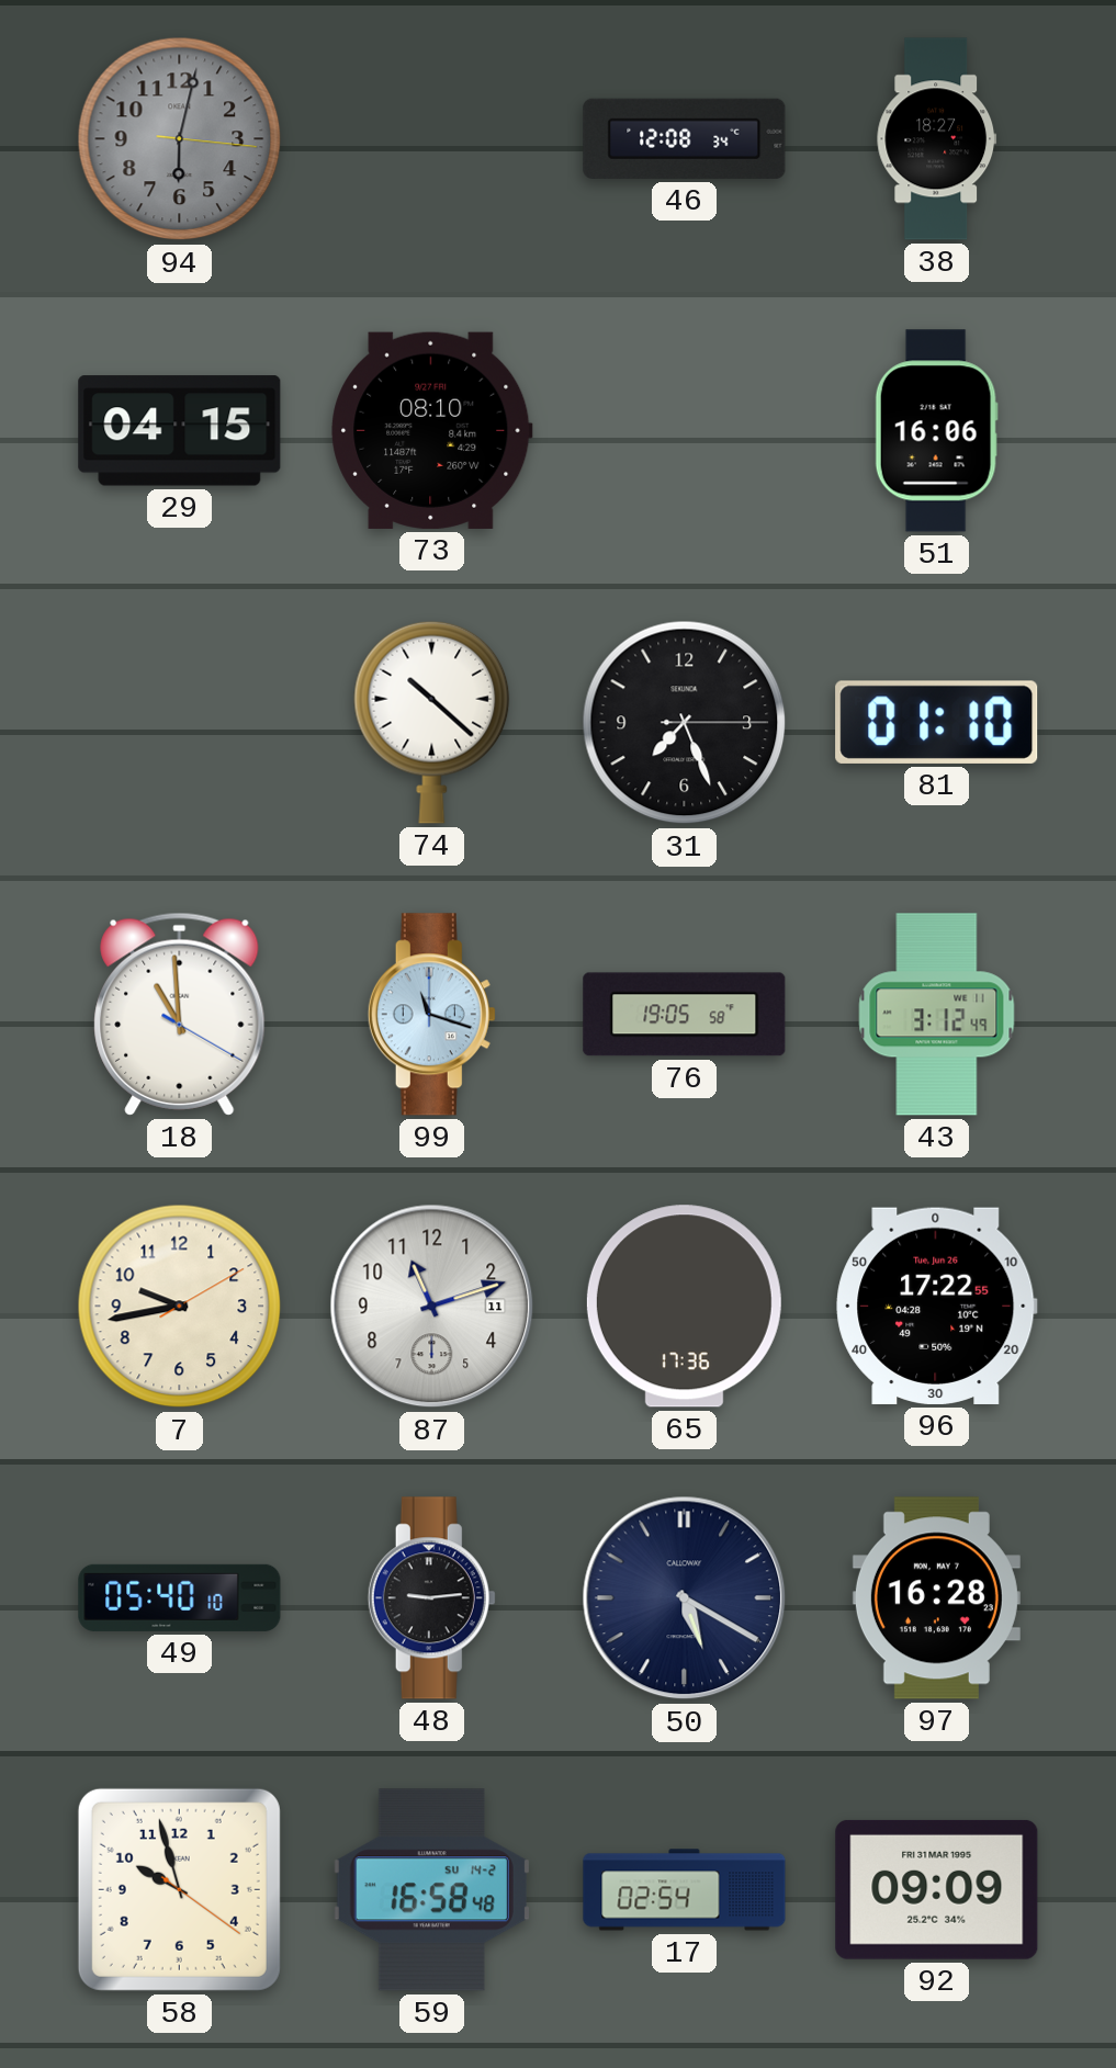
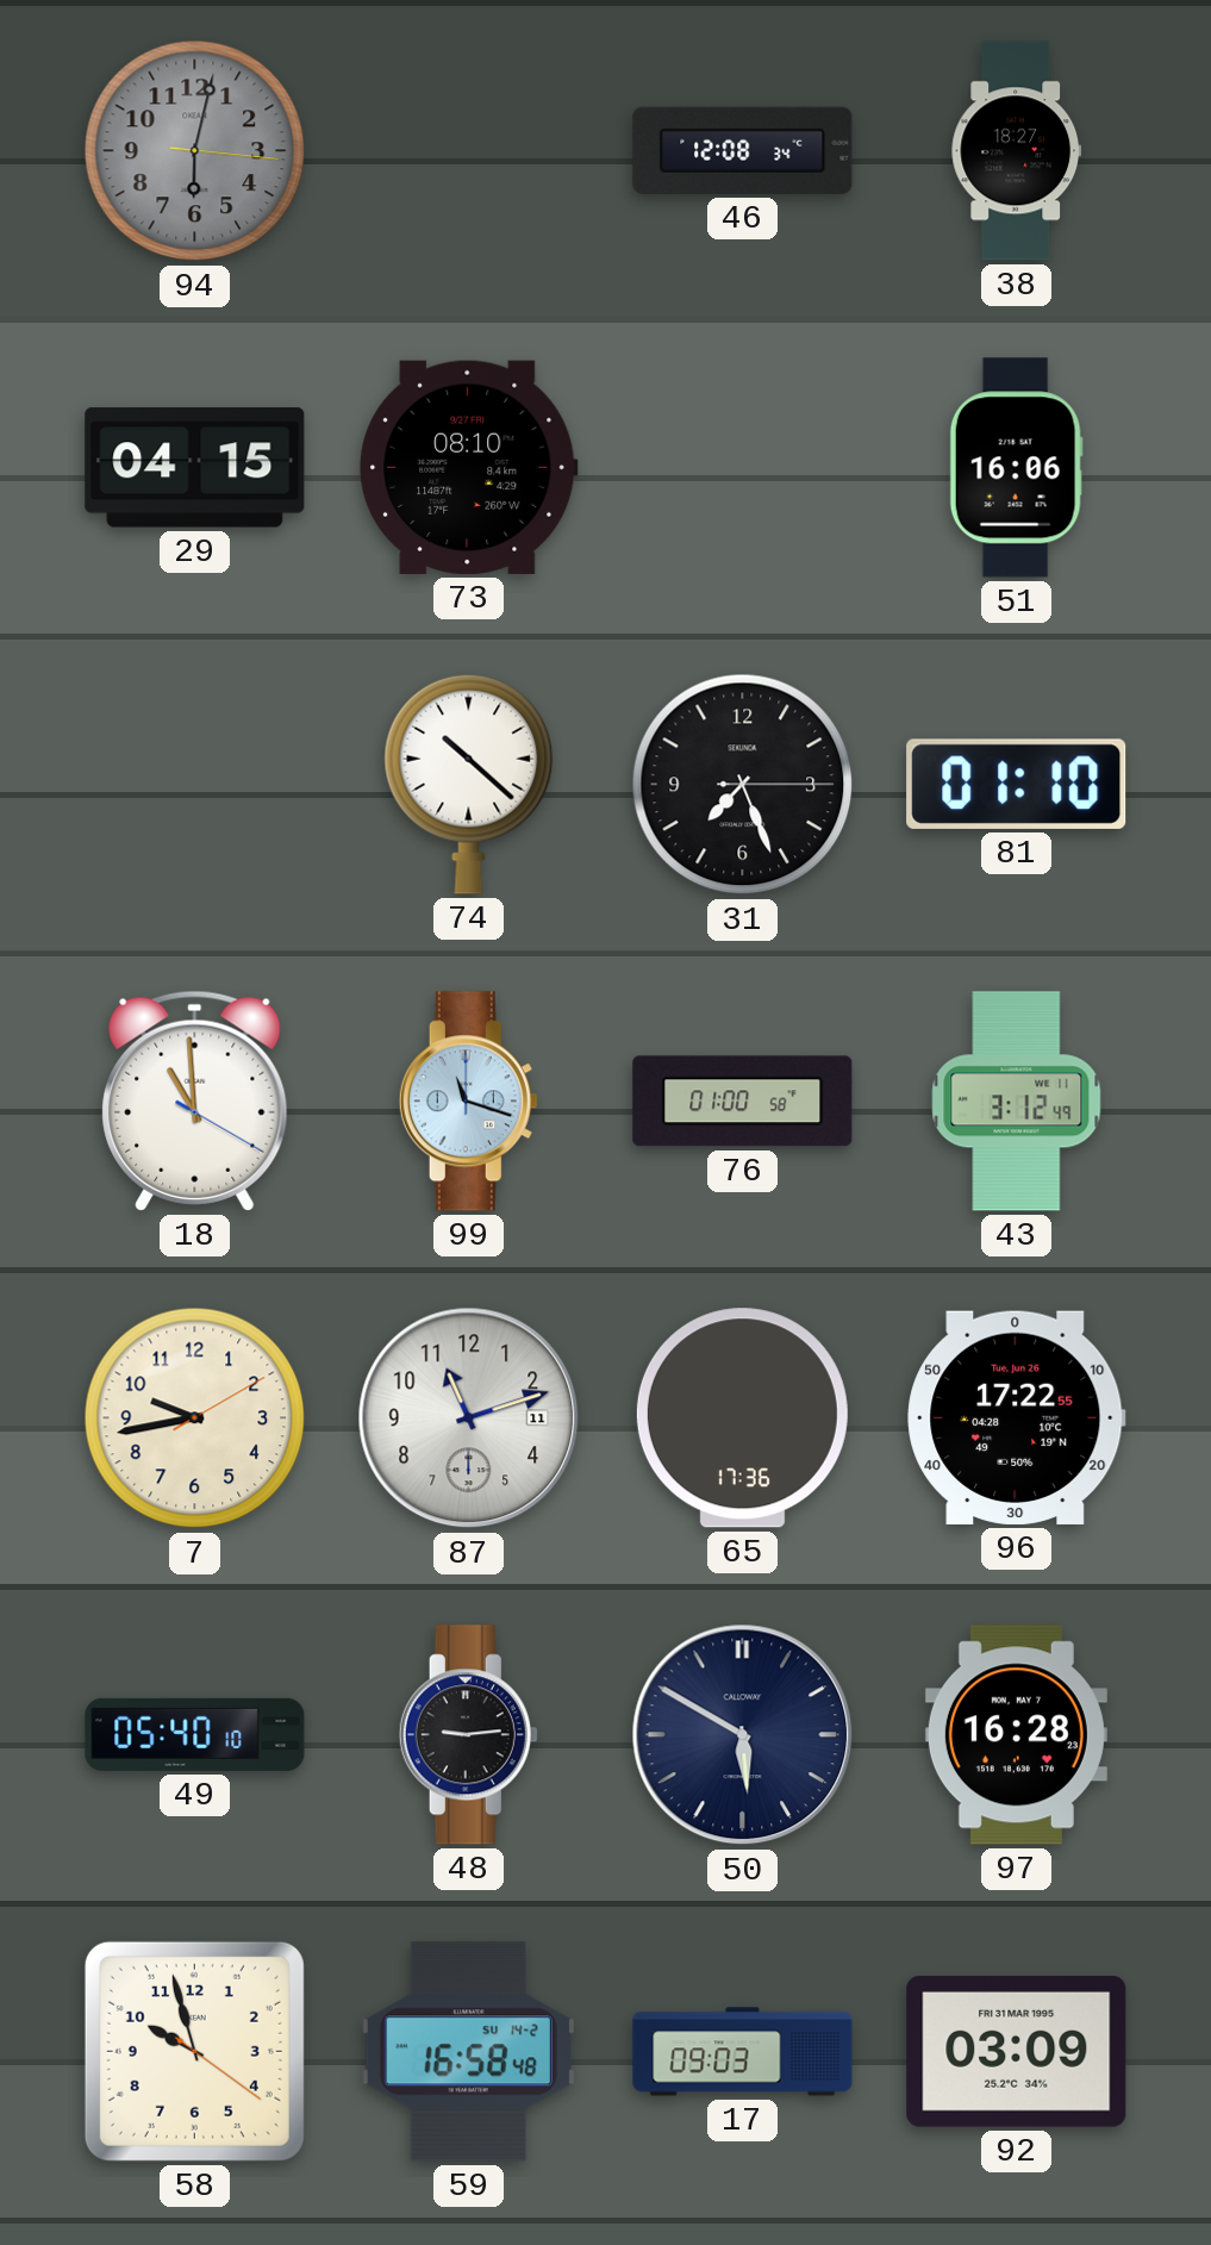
76: 19:05 -> 01:00
50: 5:20 -> 5:50
17: 02:54 -> 09:03
92: 09:09 -> 03:09
